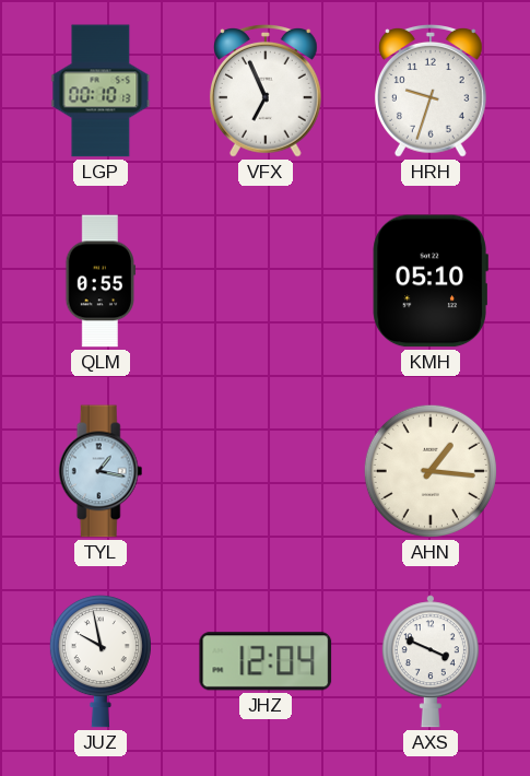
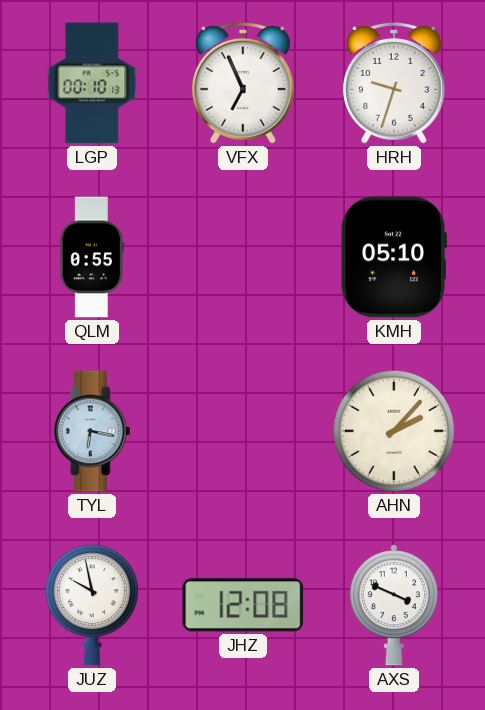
TYL: 1:17 -> 6:17
AHN: 1:16 -> 2:07
JHZ: 12:04 -> 12:08
